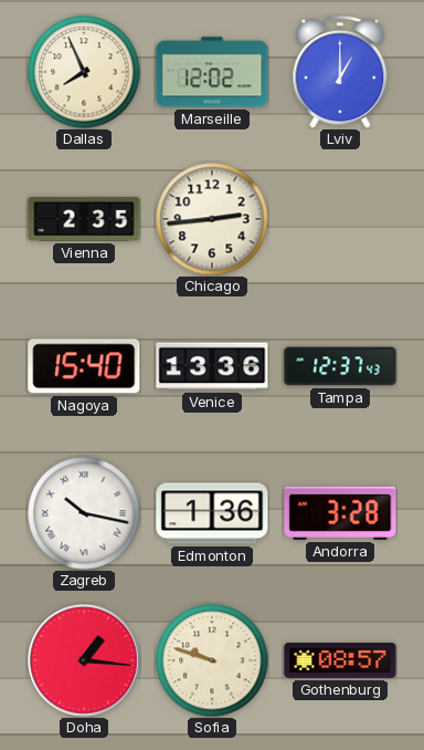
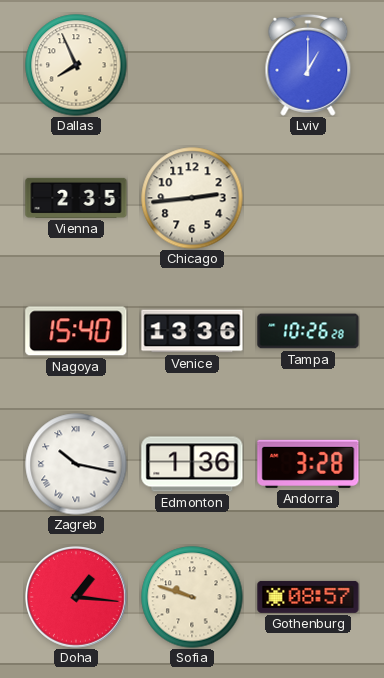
Marseille: 12:02 -> none
Tampa: 12:37 -> 10:26
